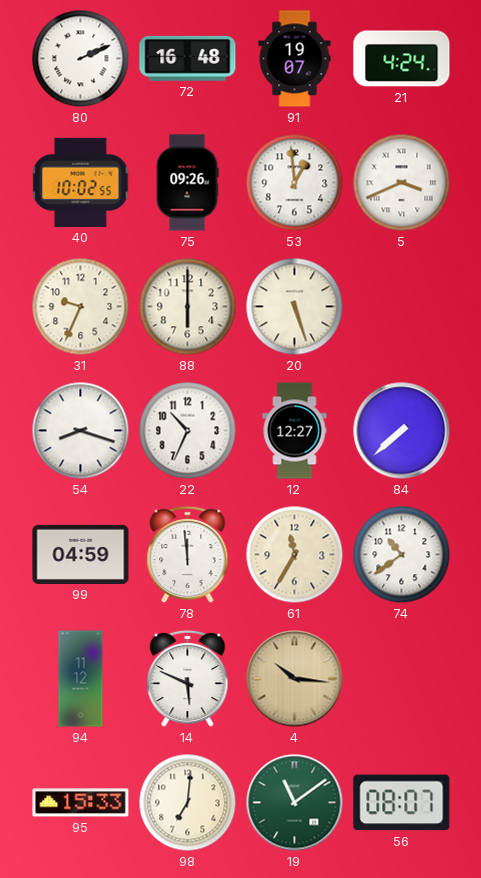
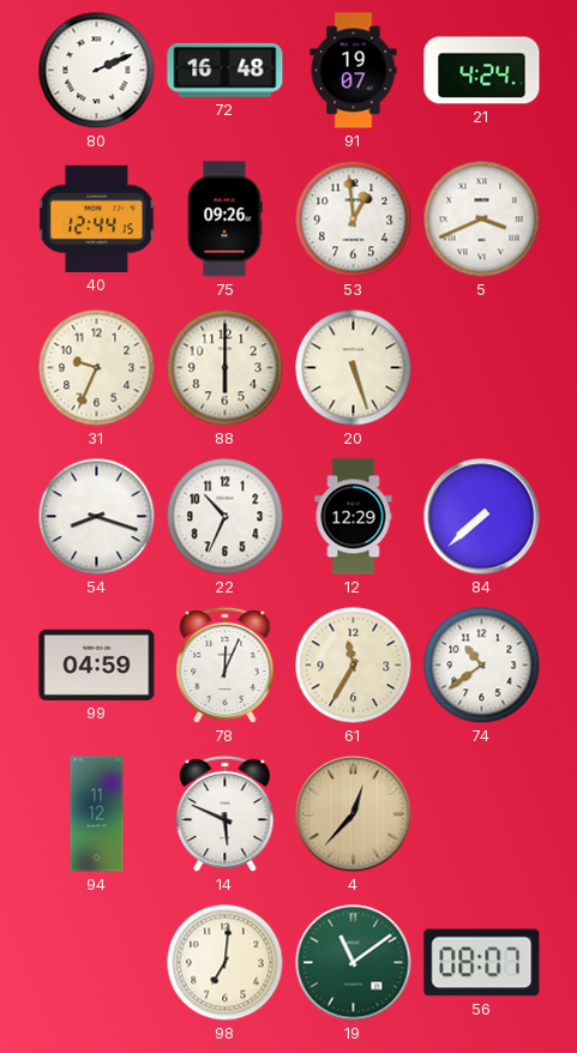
40: 10:02 -> 12:44
12: 12:27 -> 12:29
78: 11:59 -> 12:04
4: 10:16 -> 12:37
95: 15:33 -> none
